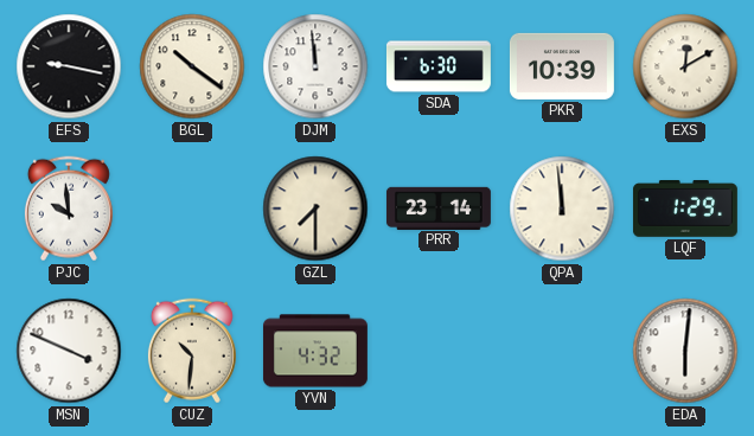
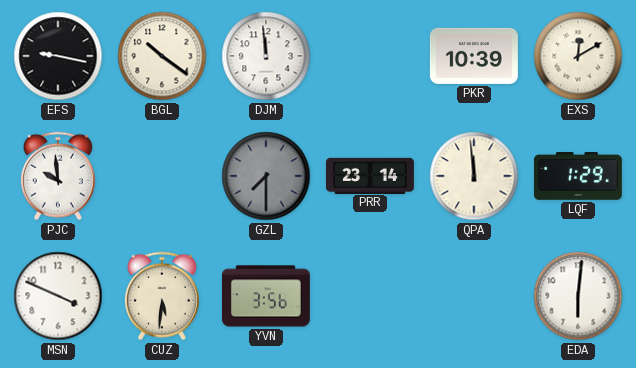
SDA: 6:30 -> none
GZL dial: cream -> grey
CUZ: 10:31 -> 5:31
YVN: 4:32 -> 3:56
